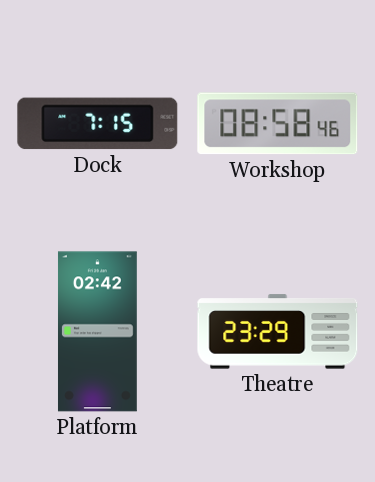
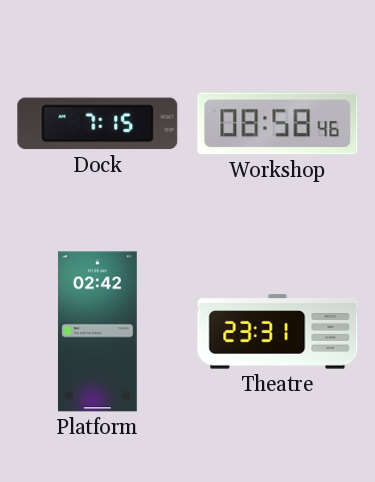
Theatre: 23:29 -> 23:31
